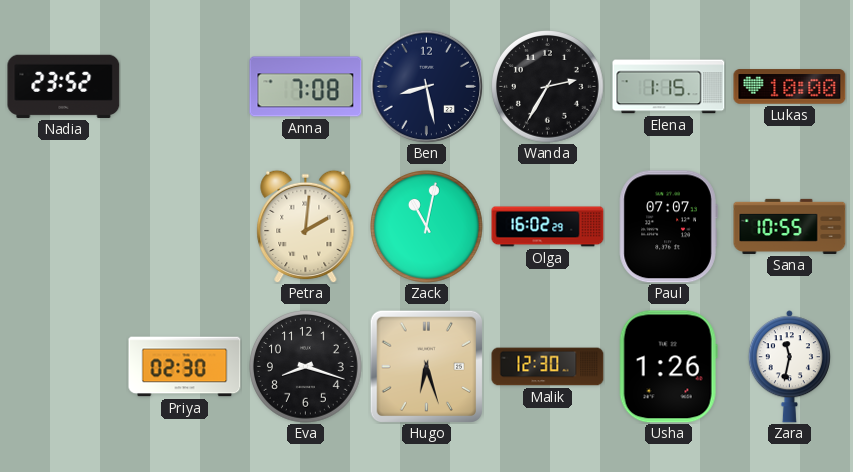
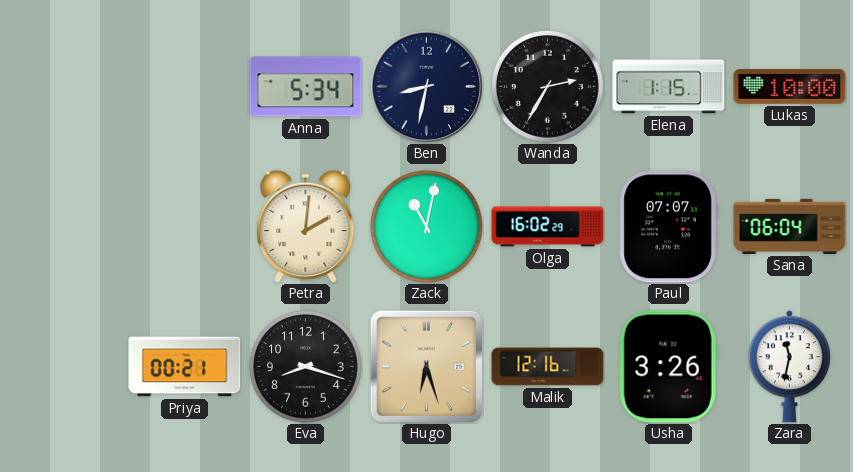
Nadia: 23:52 -> none
Anna: 7:08 -> 5:34
Ben: 8:28 -> 8:32
Sana: 10:55 -> 06:04
Priya: 02:30 -> 00:21
Malik: 12:30 -> 12:16
Usha: 1:26 -> 3:26
